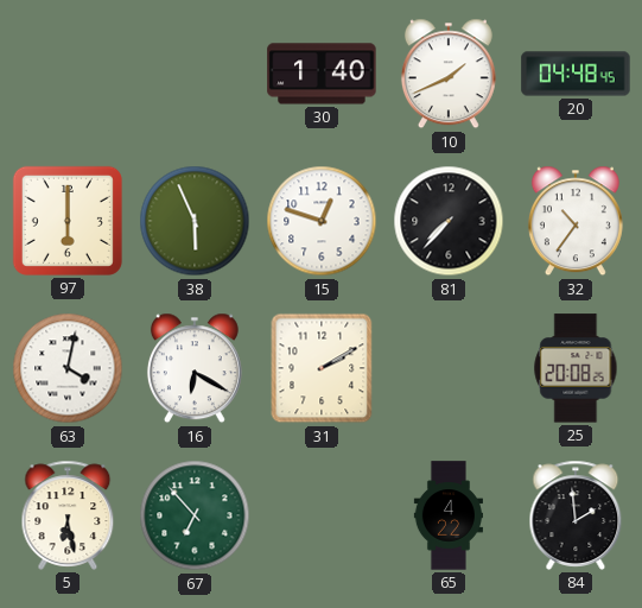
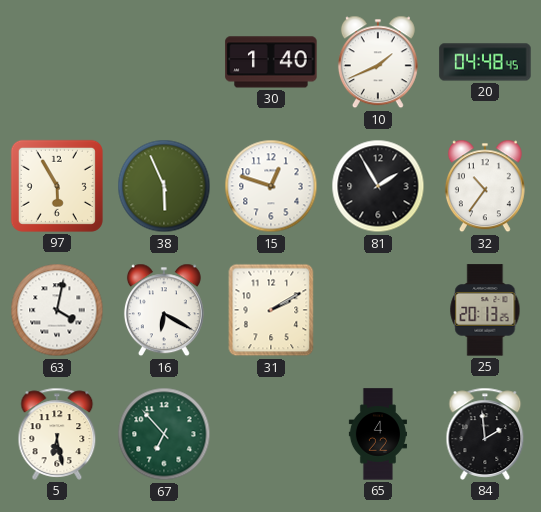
97: 6:00 -> 5:55
81: 7:37 -> 1:55
25: 20:08 -> 20:13
